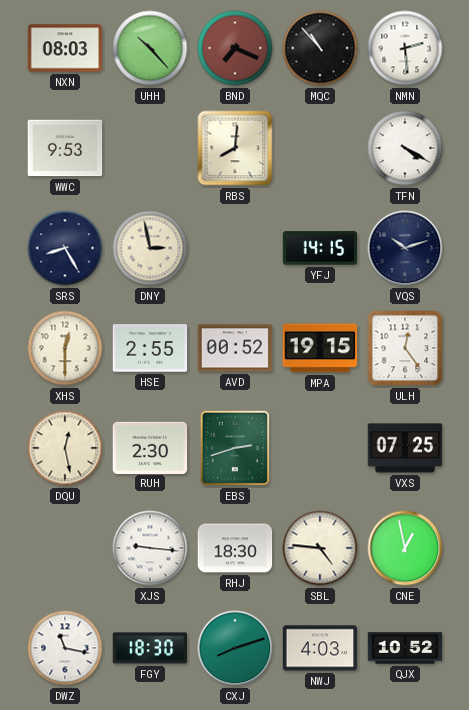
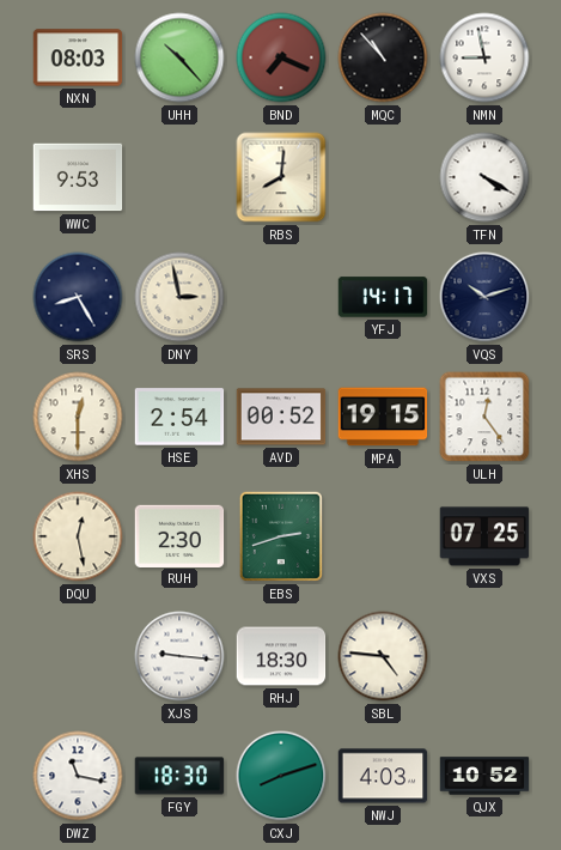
NMN: 2:29 -> 8:58
YFJ: 14:15 -> 14:17
HSE: 2:55 -> 2:54
CNE: 12:58 -> none
